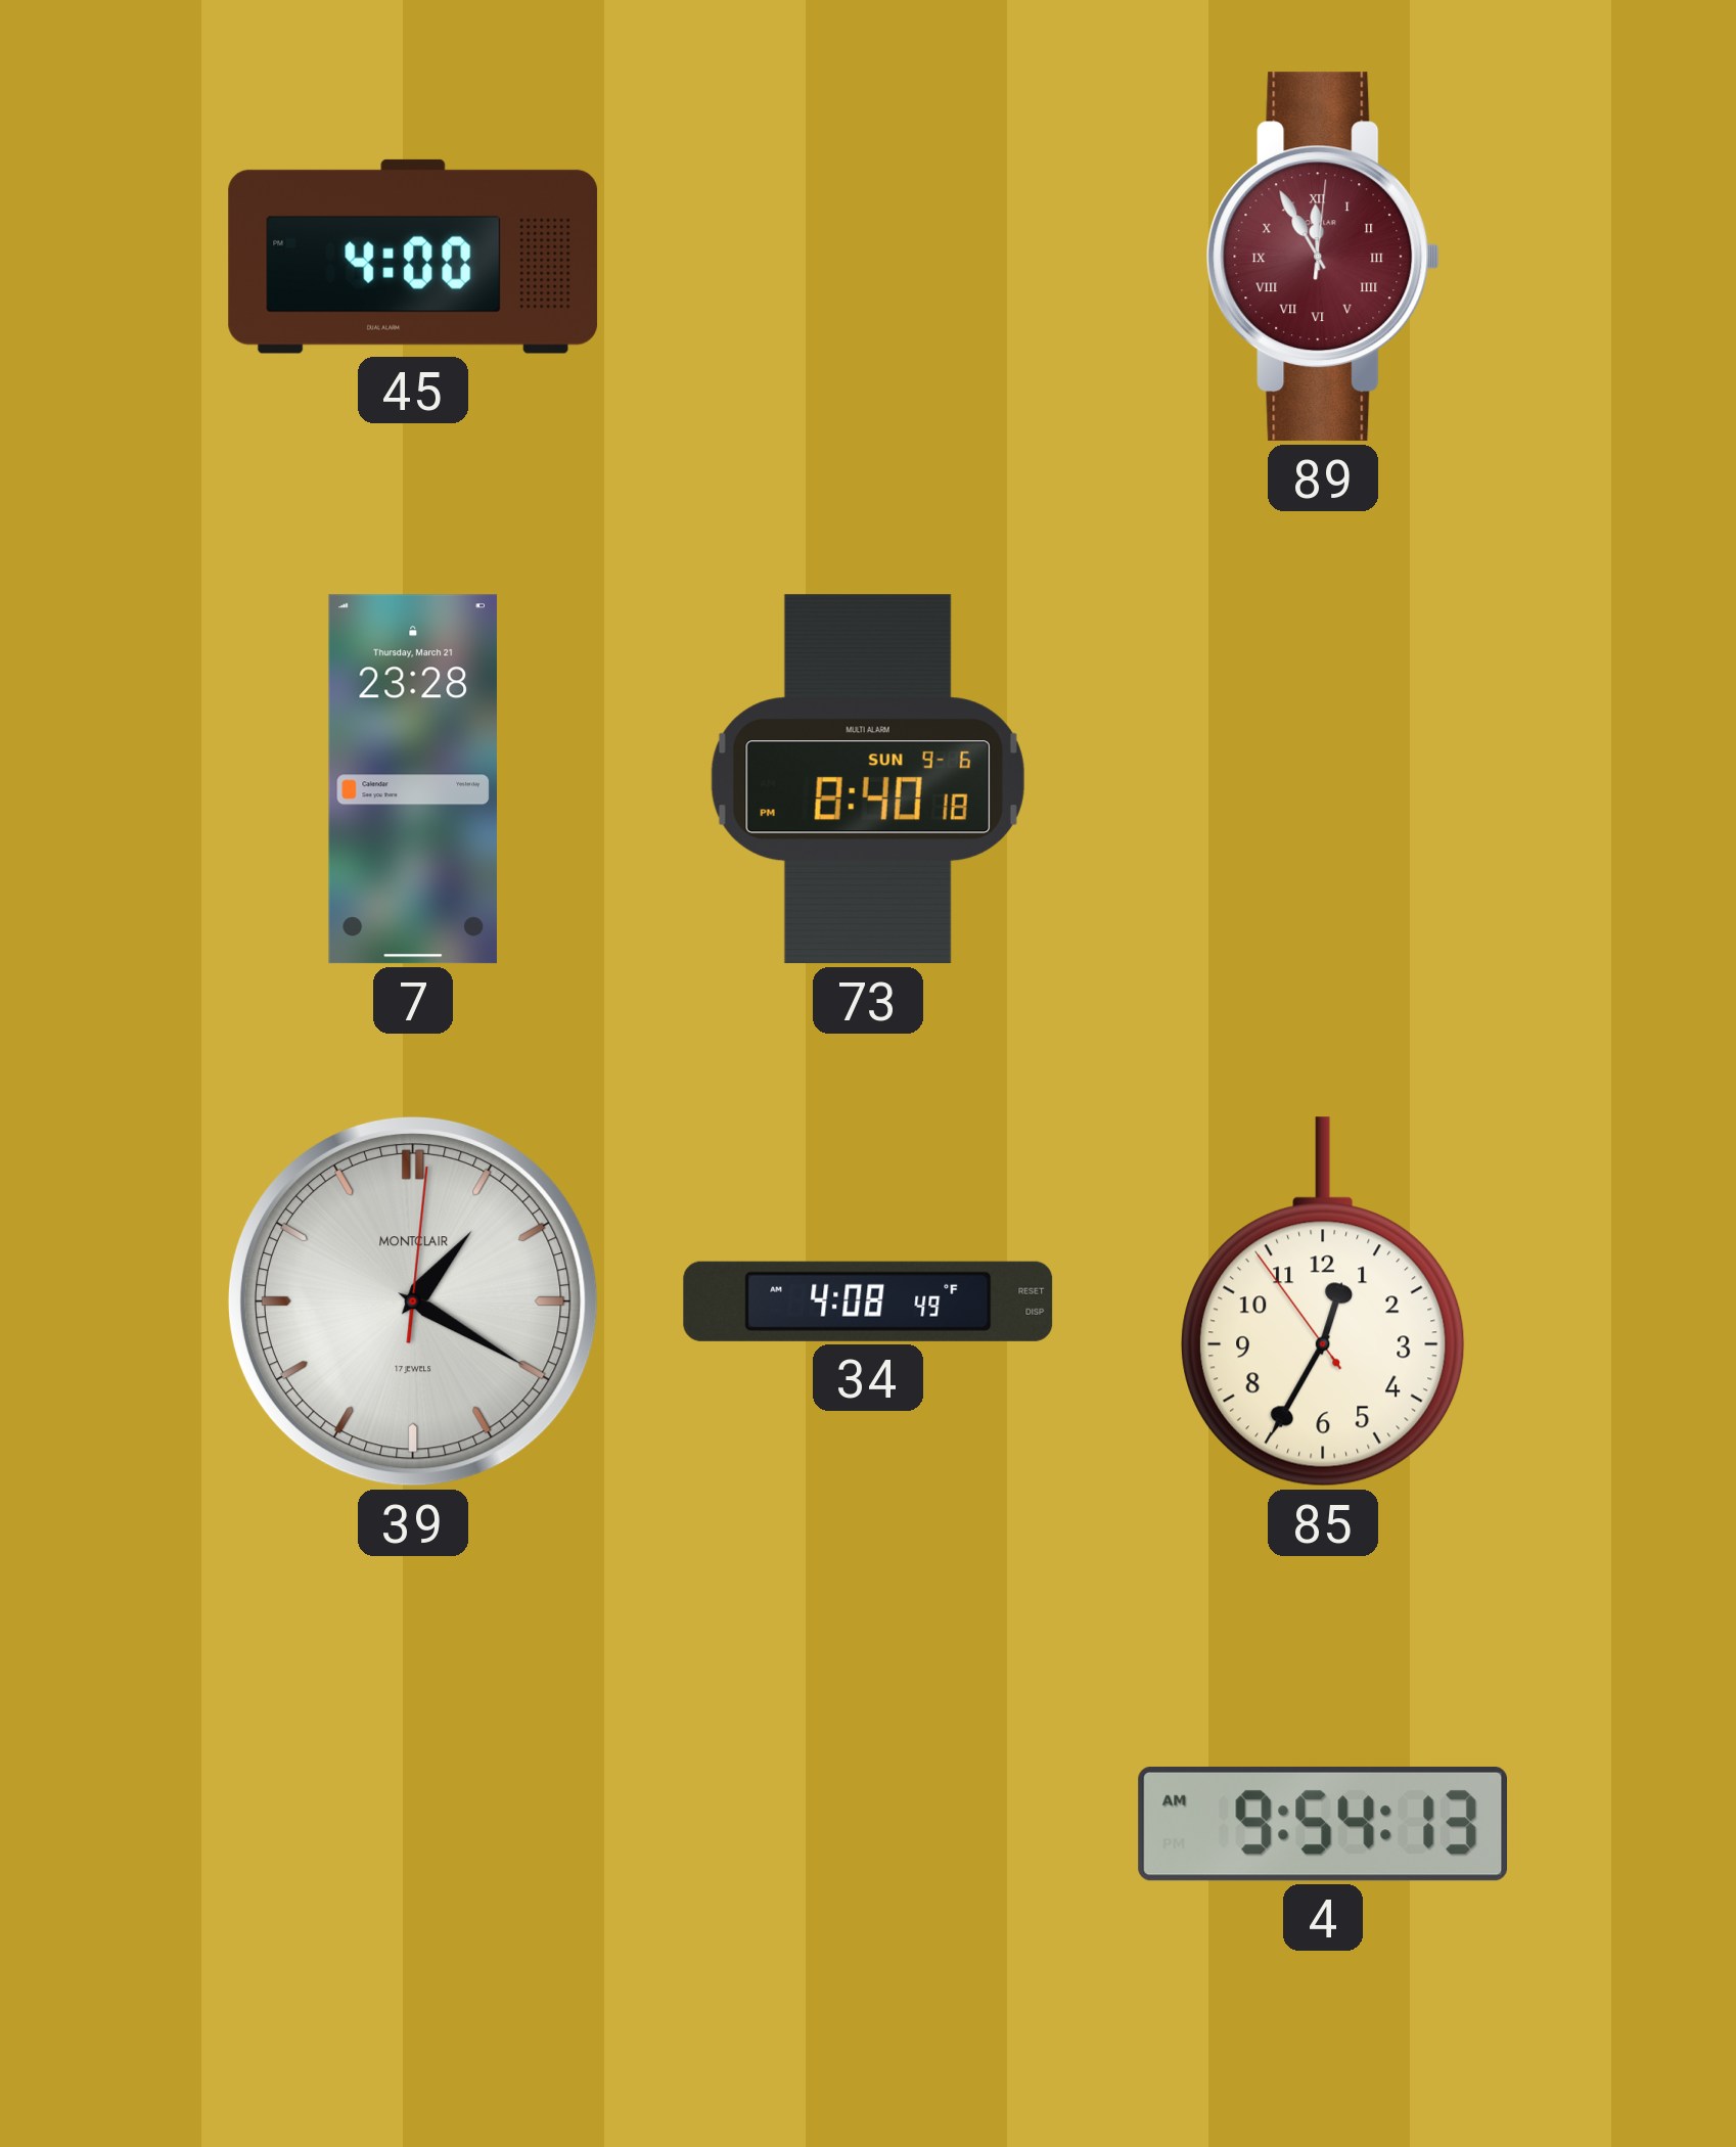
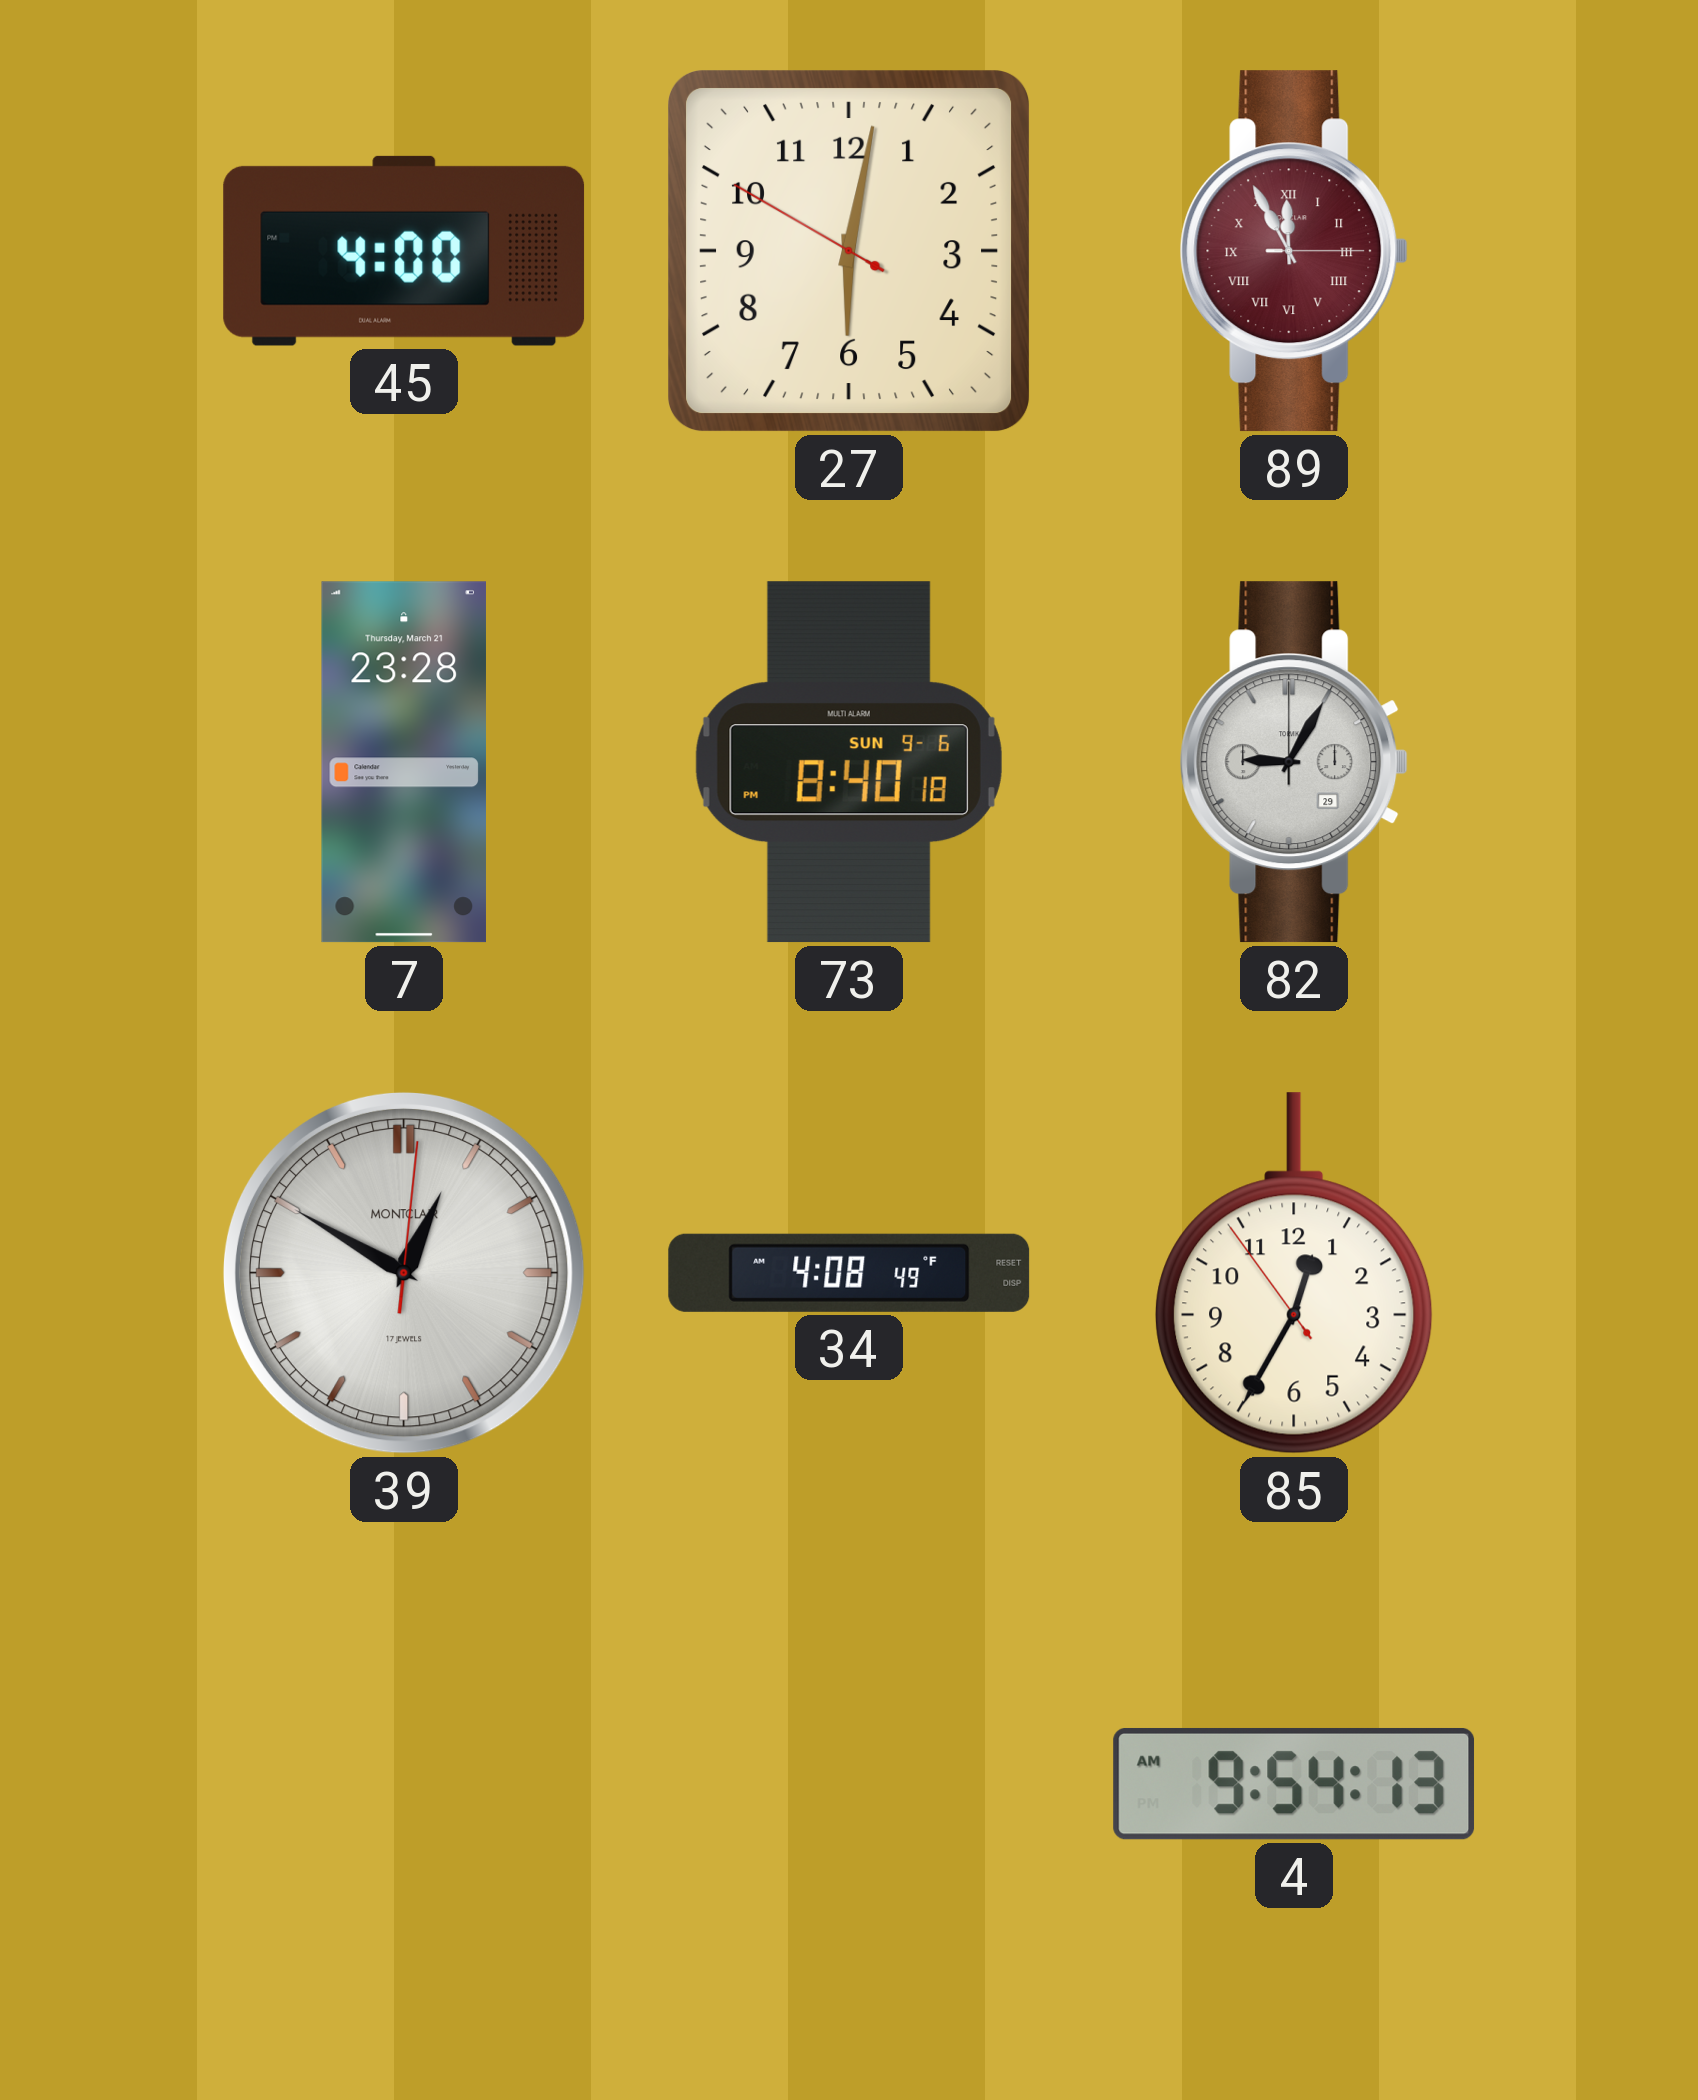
27: none -> 6:01
89: 11:55:01 -> 11:55:15
82: none -> 9:05
39: 1:20 -> 12:50
